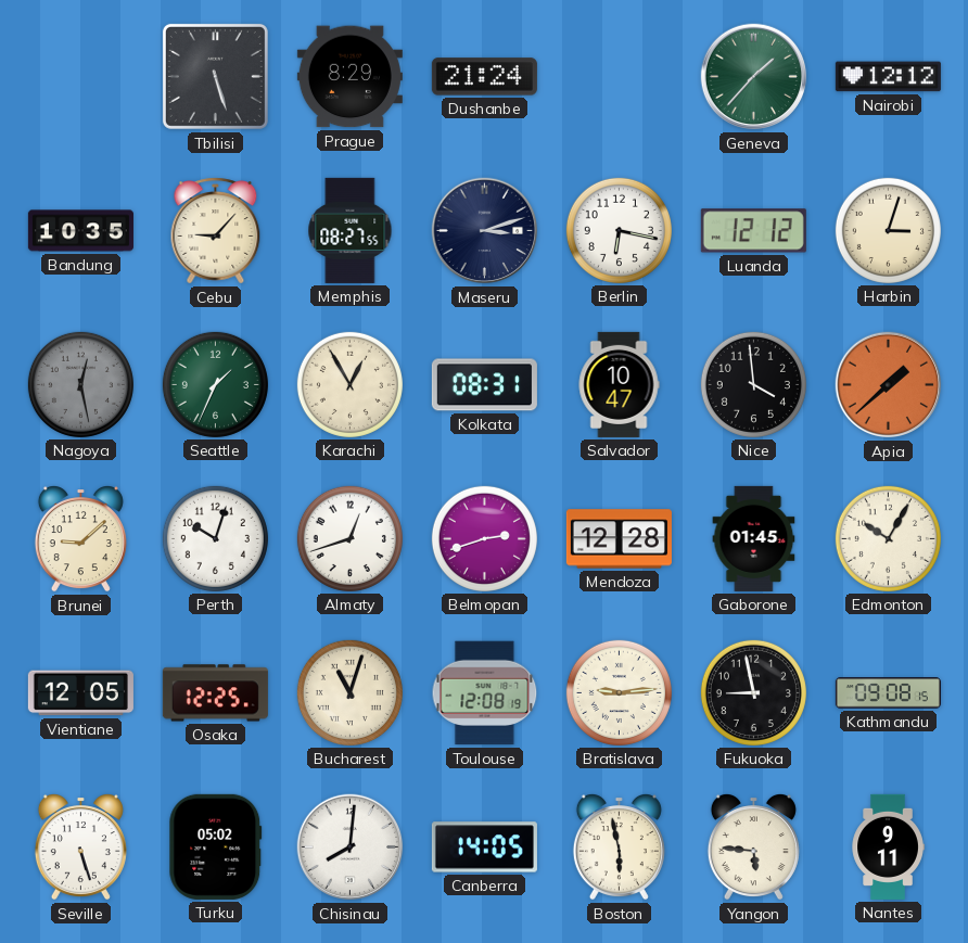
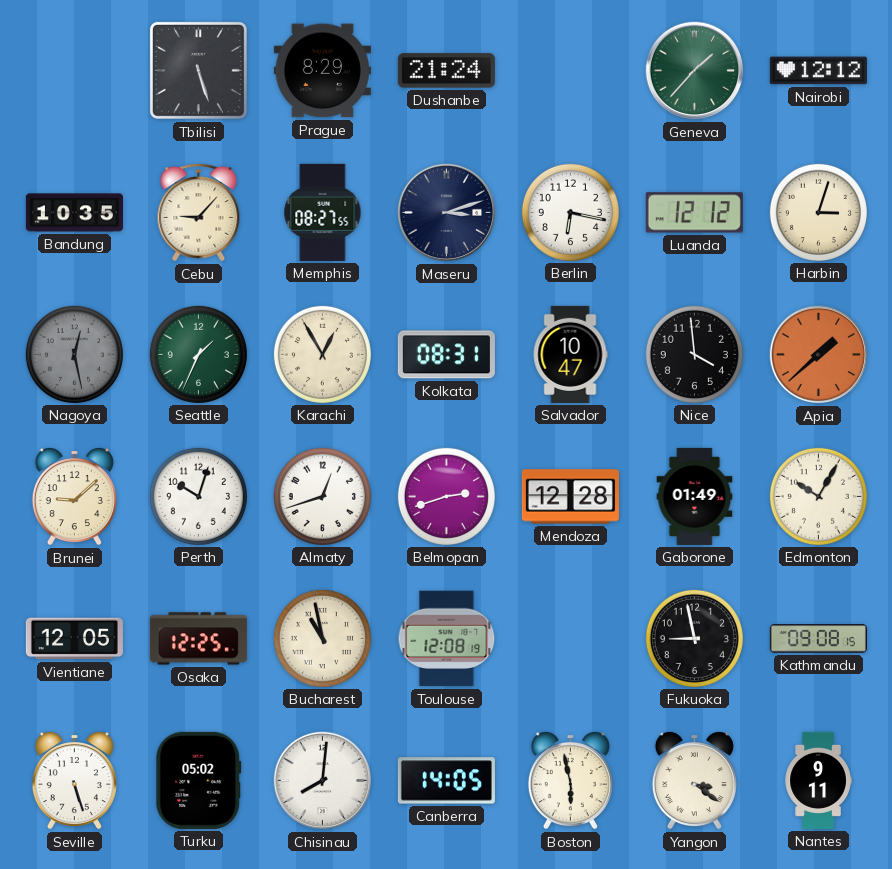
Gaborone: 01:45 -> 01:49
Bucharest: 11:03 -> 10:58
Bratislava: 9:14 -> none
Yangon: 5:46 -> 3:21
